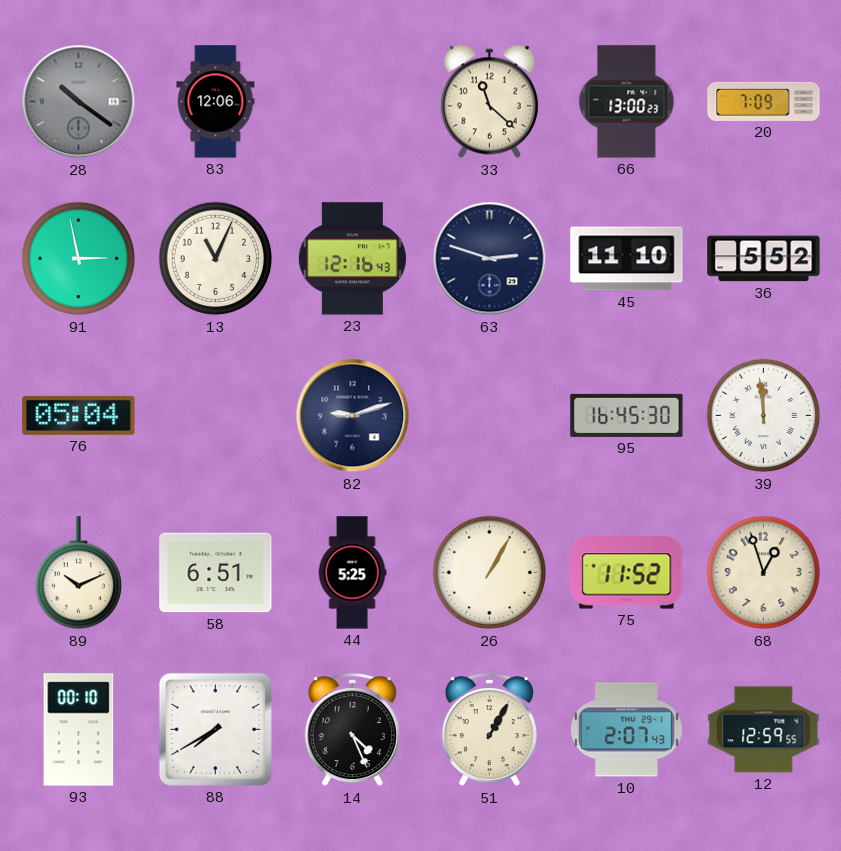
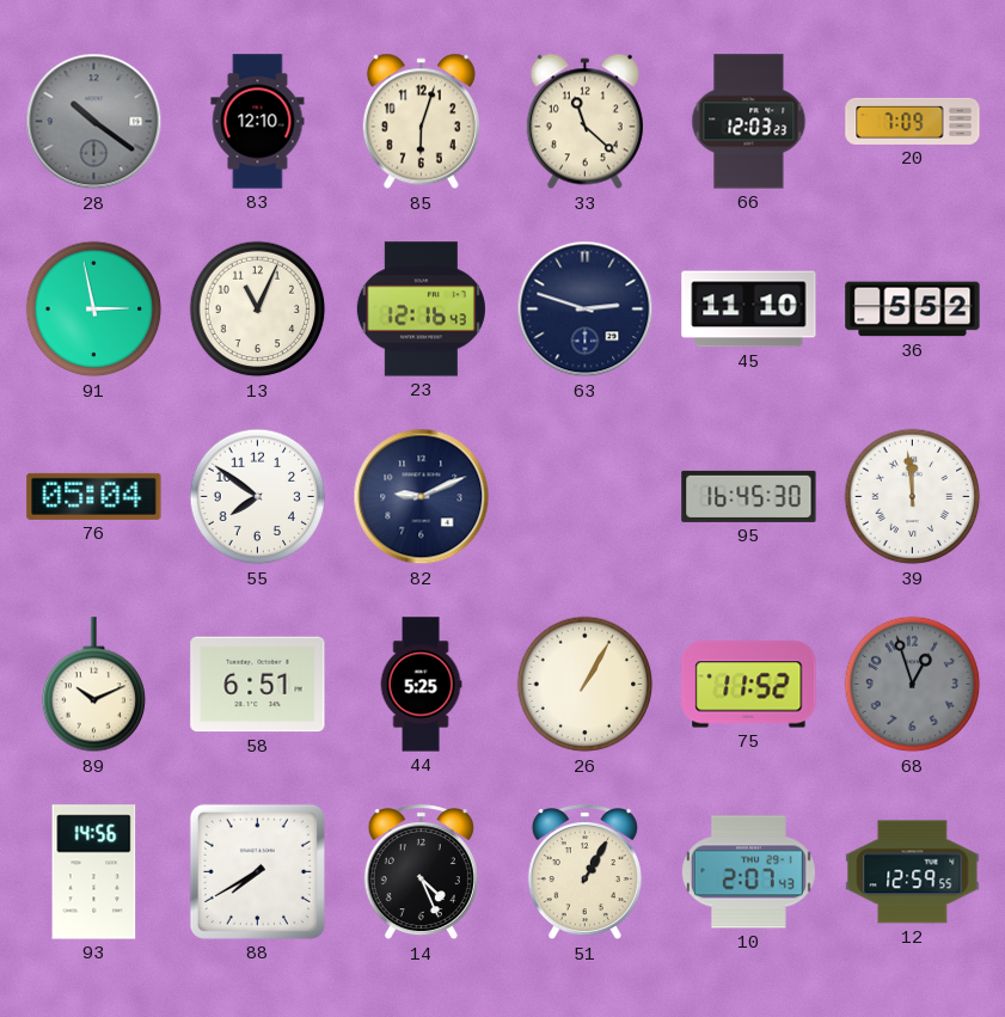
83: 12:06 -> 12:10
85: none -> 6:03
66: 13:00 -> 12:03
55: none -> 7:51
82: 9:12 -> 9:11
68 dial: cream -> grey
93: 00:10 -> 14:56
